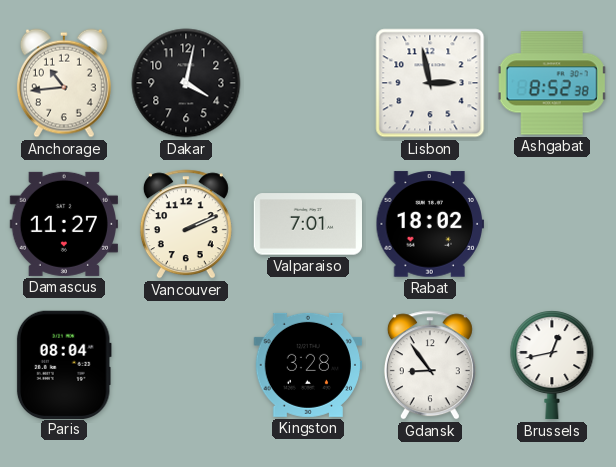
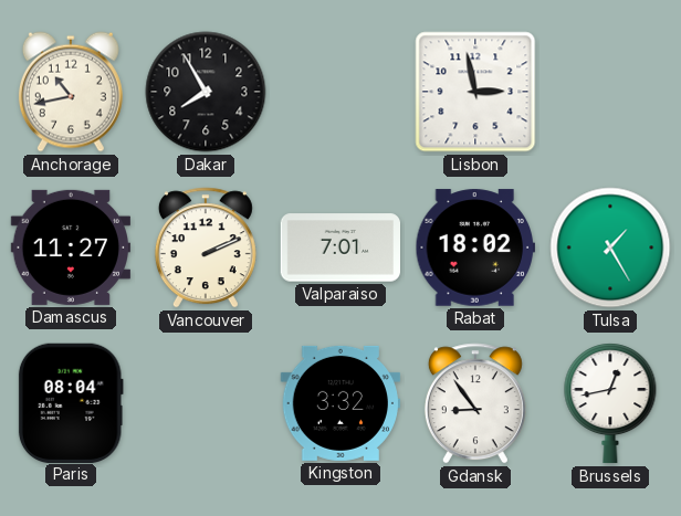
Anchorage: 10:44 -> 10:43
Dakar: 4:02 -> 7:55
Ashgabat: 8:52 -> none
Tulsa: none -> 1:25
Kingston: 3:28 -> 3:32
